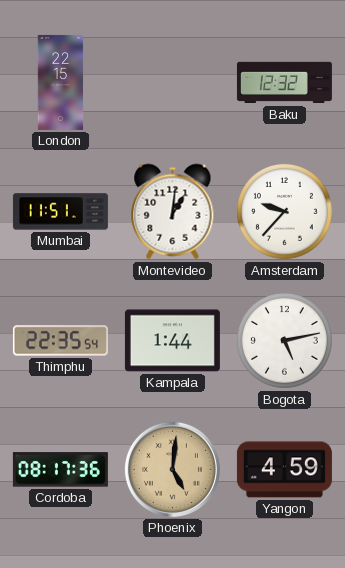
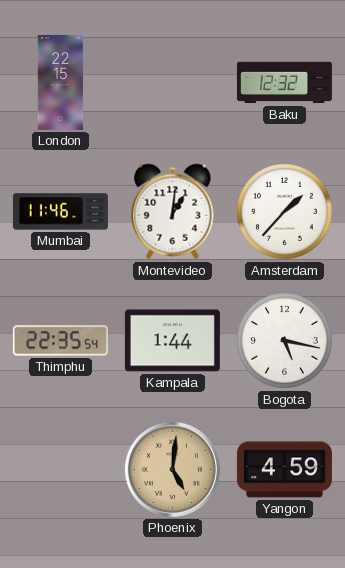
Mumbai: 11:51 -> 11:46
Amsterdam: 9:37 -> 1:37
Bogota: 5:13 -> 5:17
Cordoba: 08:17 -> none
